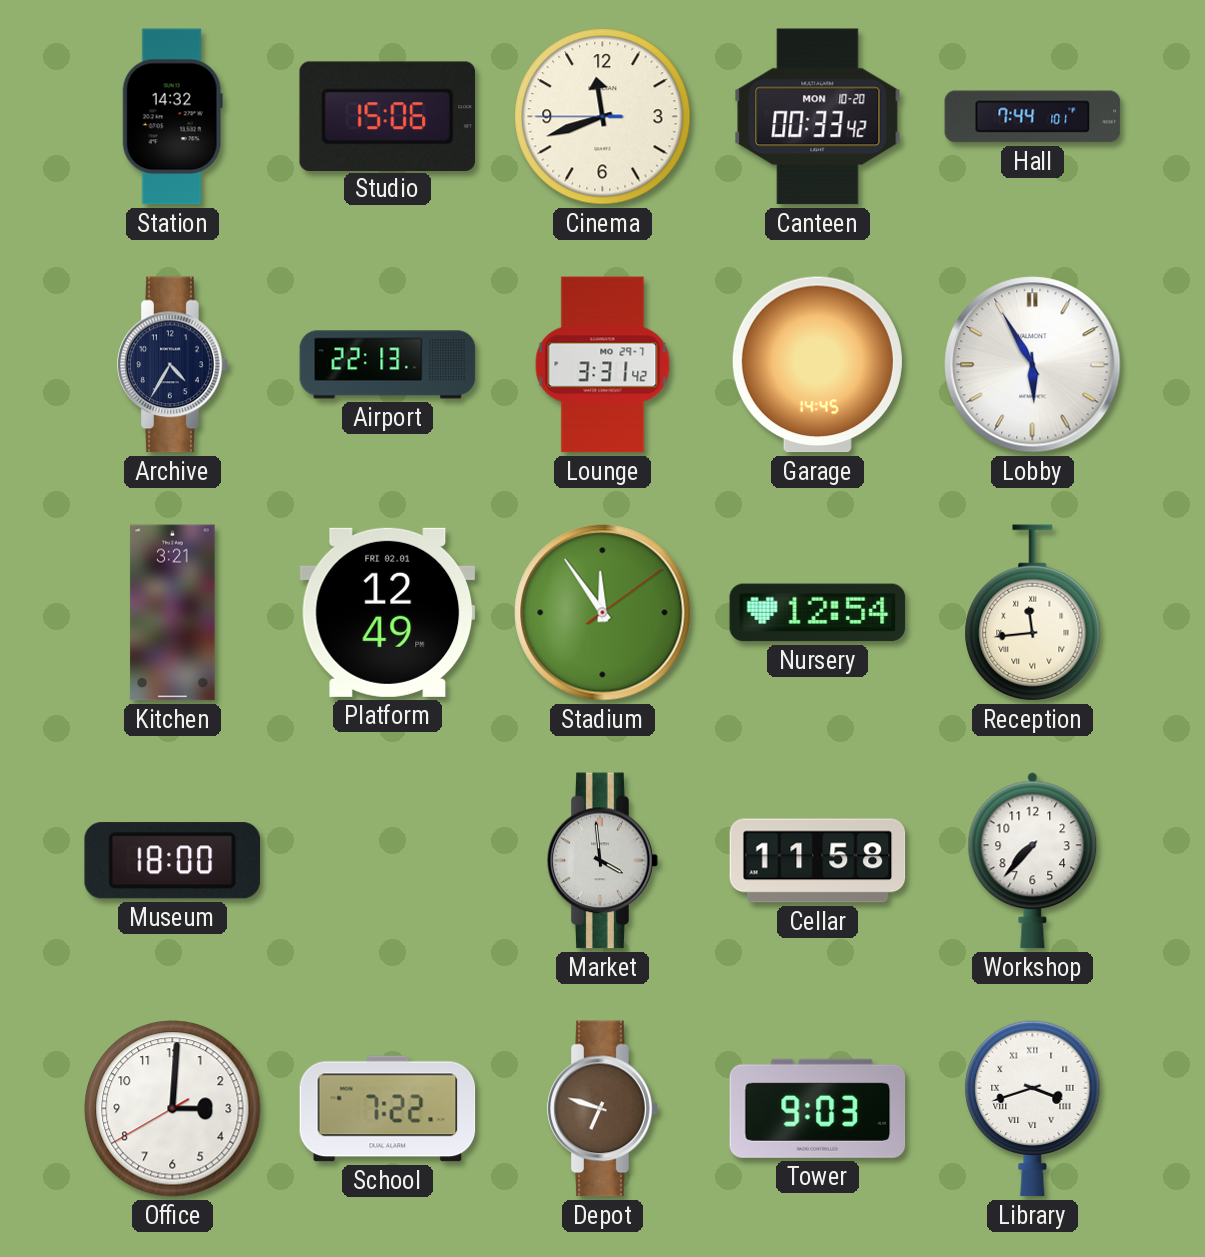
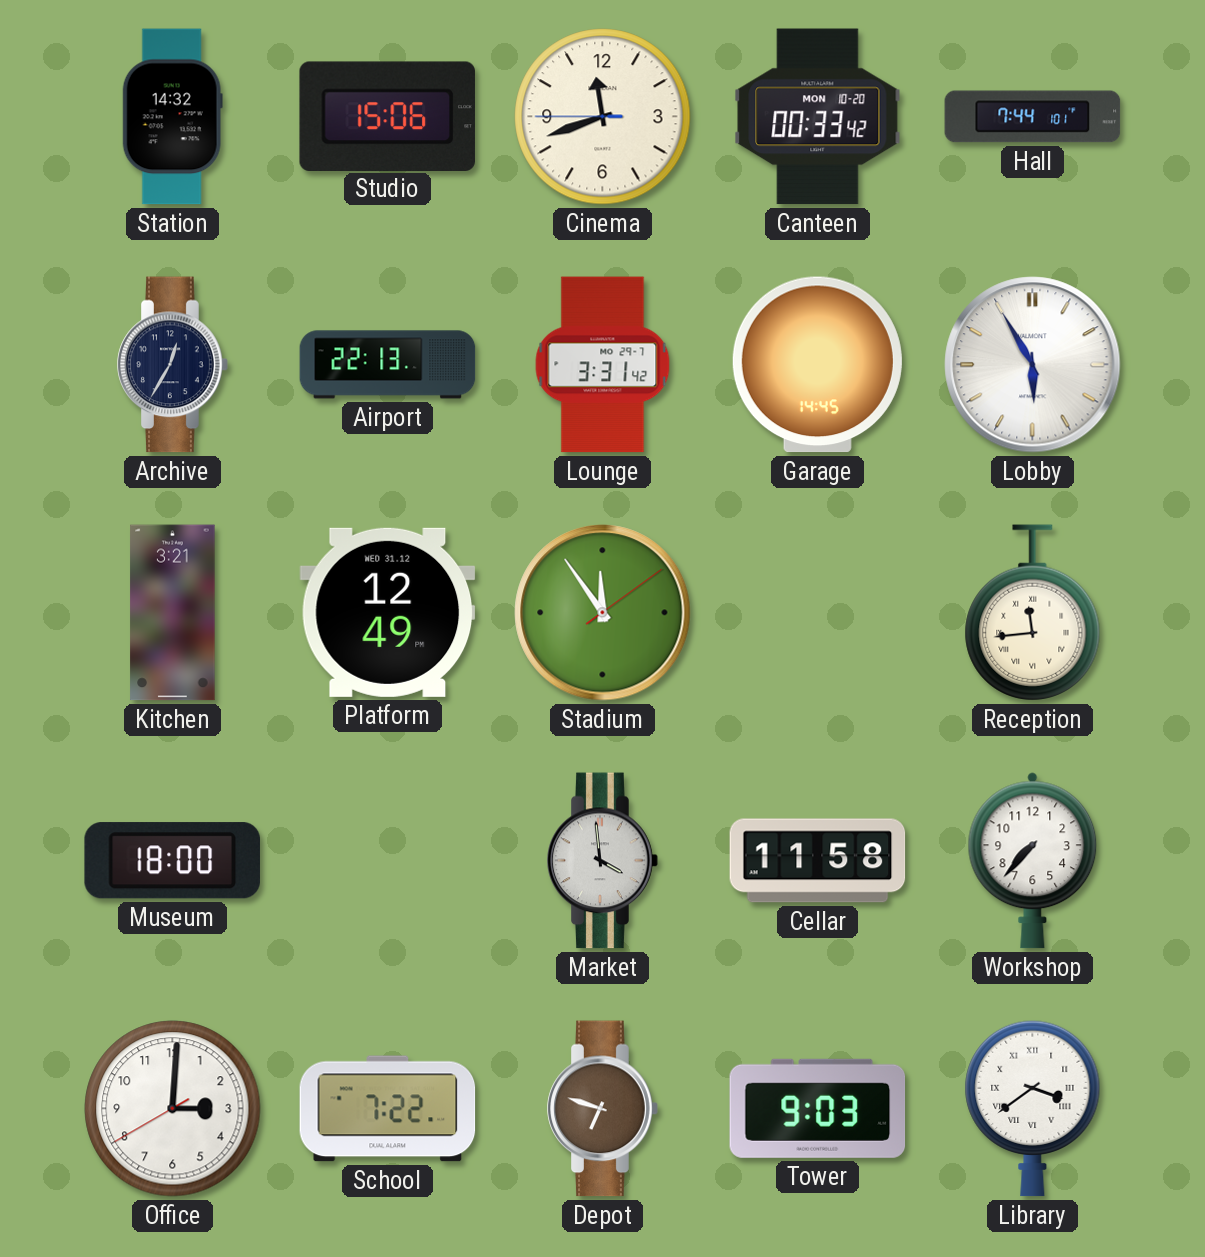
Archive: 4:35 -> 12:35
Platform date: FRI 02.01 -> WED 31.12
Nursery: 12:54 -> none
Library: 3:42 -> 3:39
